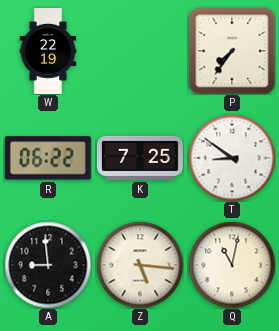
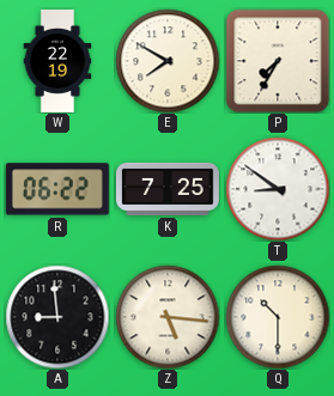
E: none -> 7:50
P: 7:36 -> 7:35
Q: 11:02 -> 10:30
